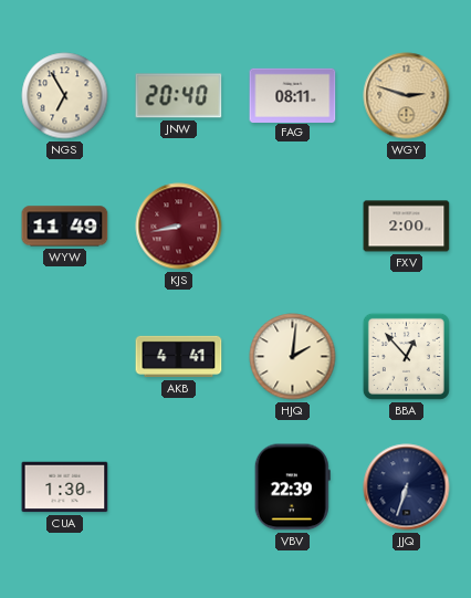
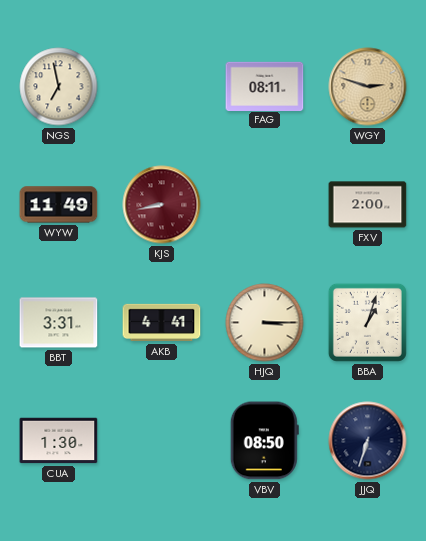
NGS: 6:55 -> 6:58
JNW: 20:40 -> none
BBT: none -> 3:31
HJQ: 2:01 -> 3:15
BBA: 12:53 -> 1:03
VBV: 22:39 -> 08:50
